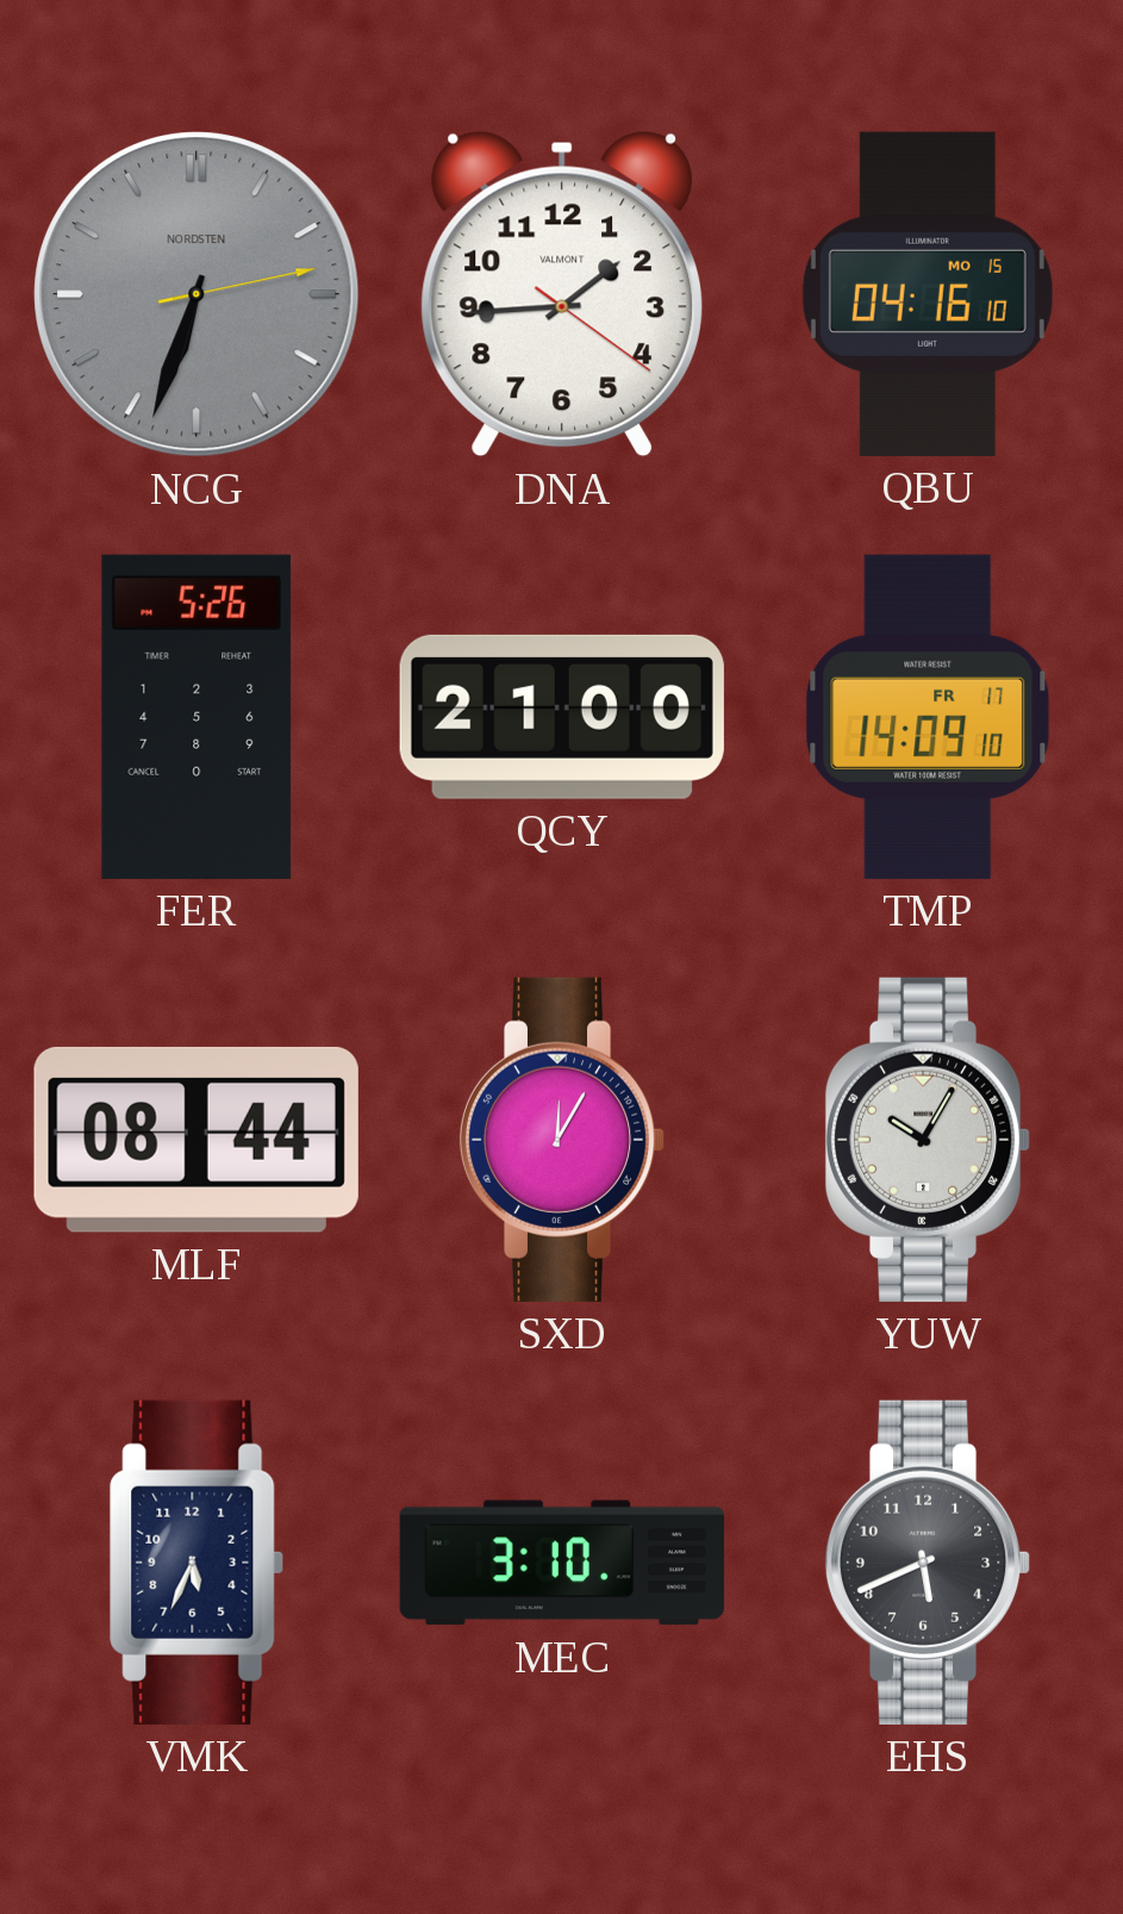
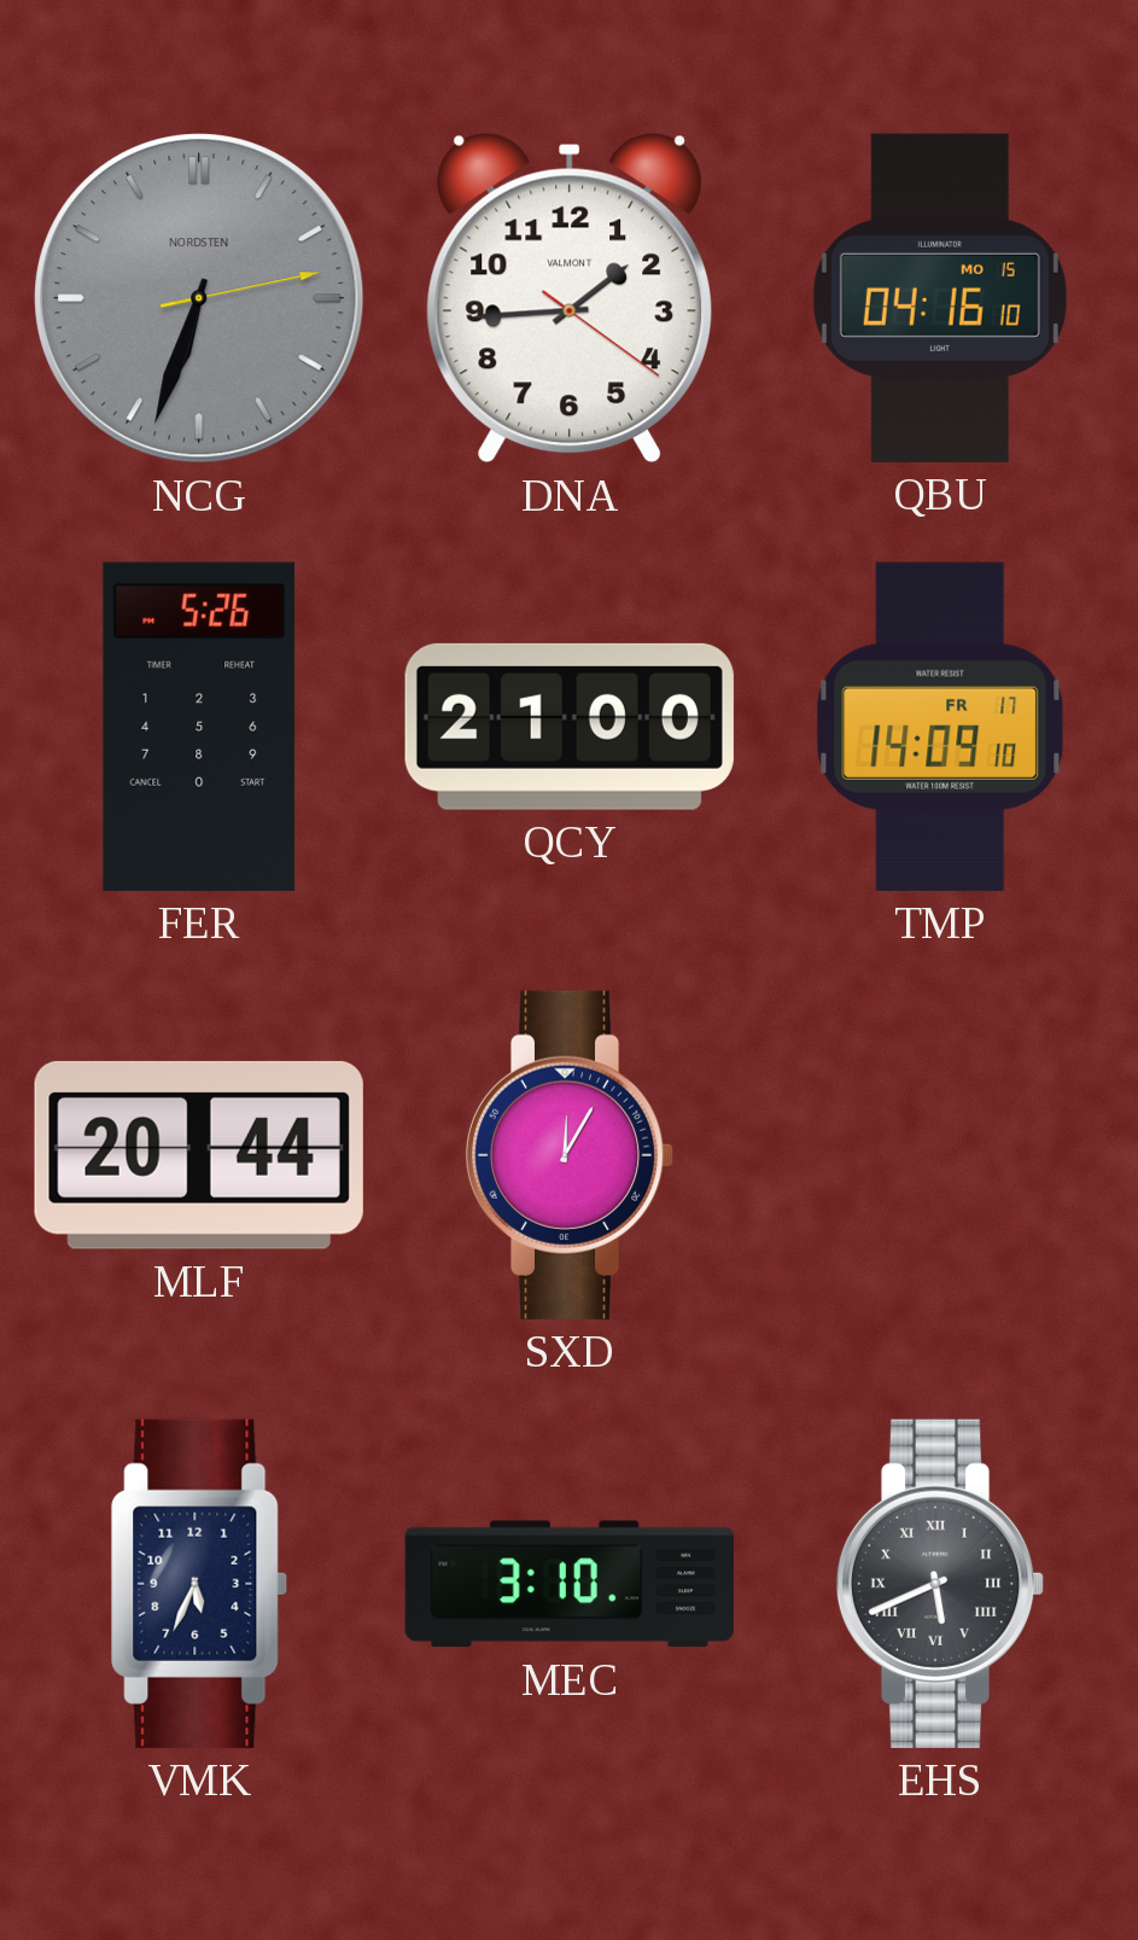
MLF: 08:44 -> 20:44
YUW: 10:05 -> none
EHS numerals: Arabic -> Roman
